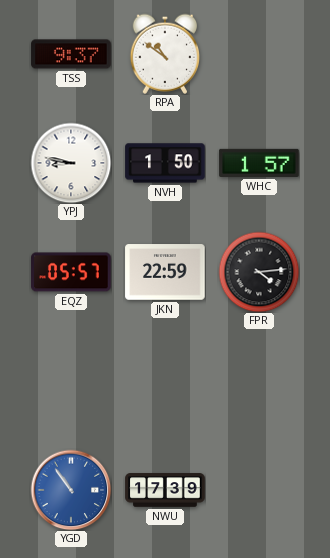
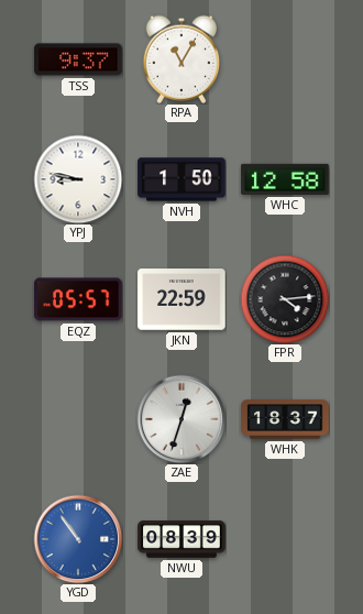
RPA: 10:51 -> 11:05
WHC: 1:57 -> 12:58
ZAE: none -> 12:33
WHK: none -> 18:37
NWU: 17:39 -> 08:39
